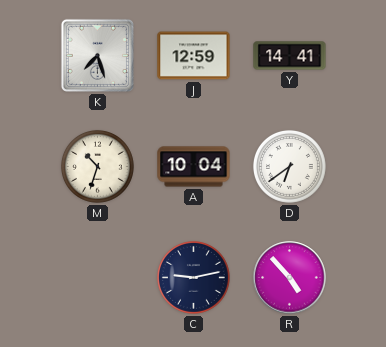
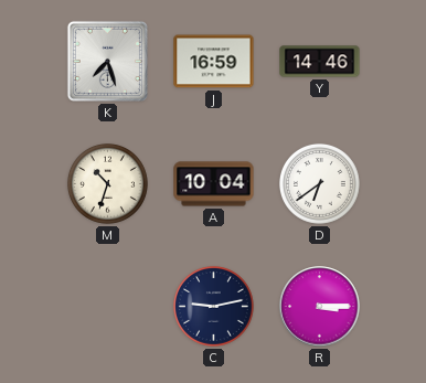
J: 12:59 -> 16:59
Y: 14:41 -> 14:46
R: 4:53 -> 3:15
